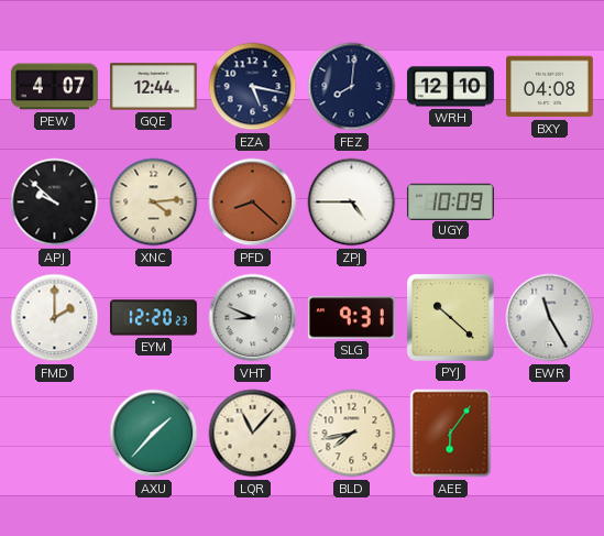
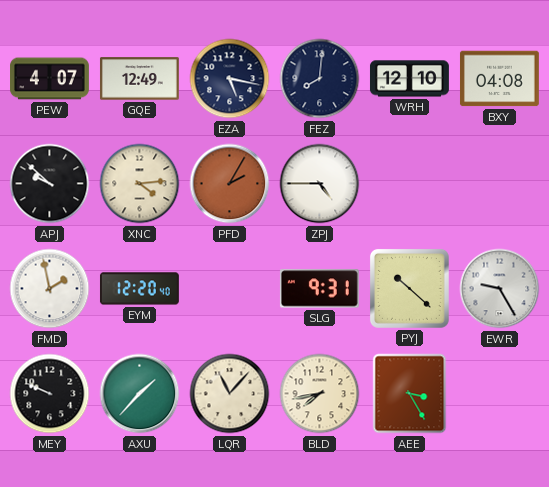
GQE: 12:44 -> 12:49
PFD: 8:22 -> 2:05
UGY: 10:09 -> none
FMD: 2:00 -> 1:58
EYM: 12:20:23 -> 12:20:40
VHT: 8:49 -> none
EWR: 11:25 -> 9:25
MEY: none -> 9:49
AEE: 6:06 -> 3:25
